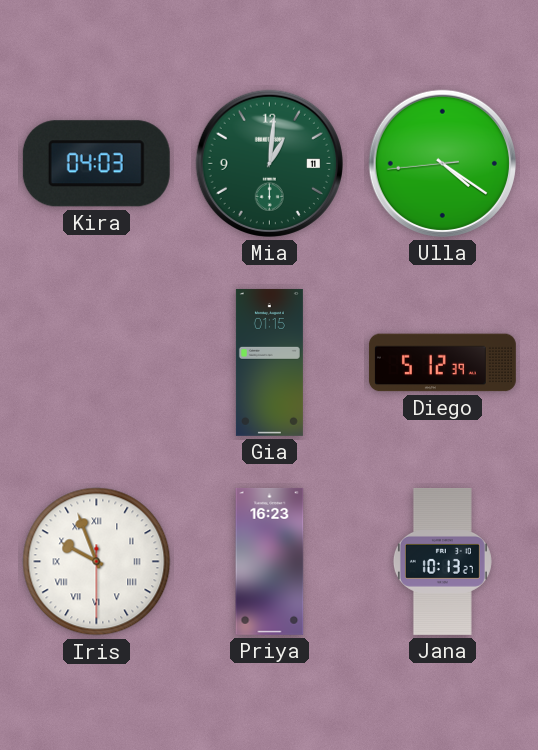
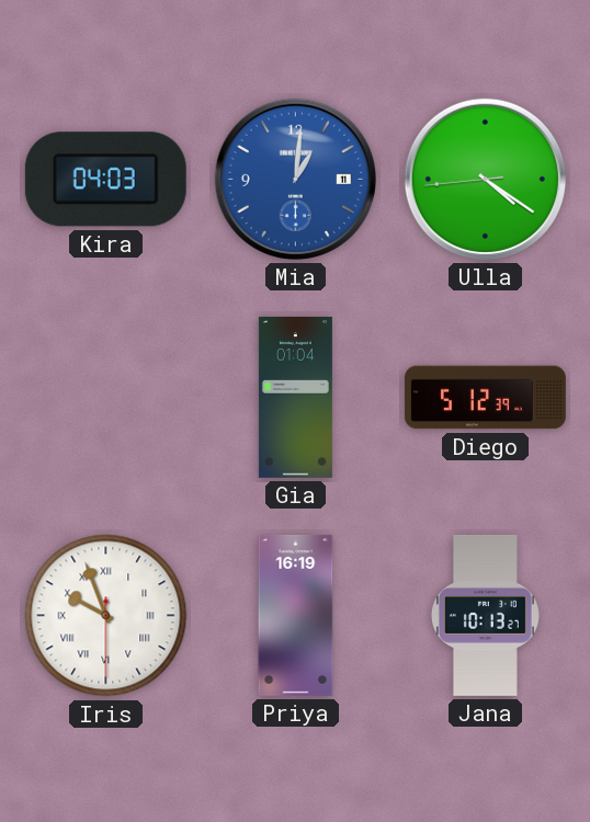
Mia dial: green -> blue
Gia: 01:15 -> 01:04
Priya: 16:23 -> 16:19
